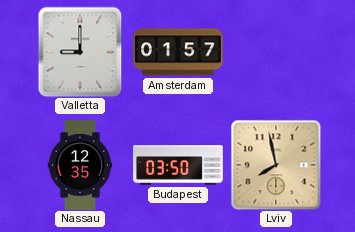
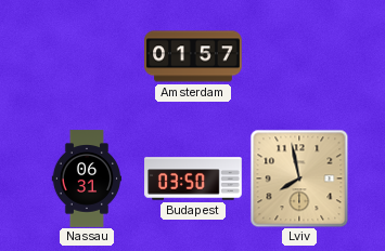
Valletta: 9:00 -> none
Nassau: 12:35 -> 06:31
